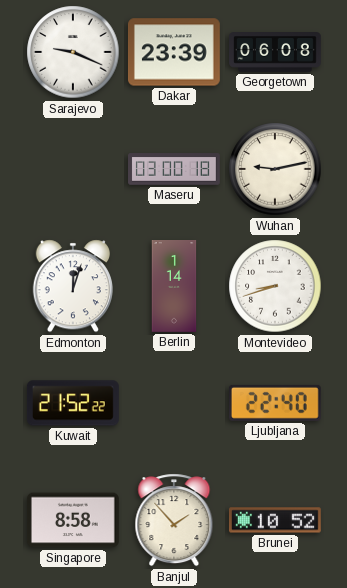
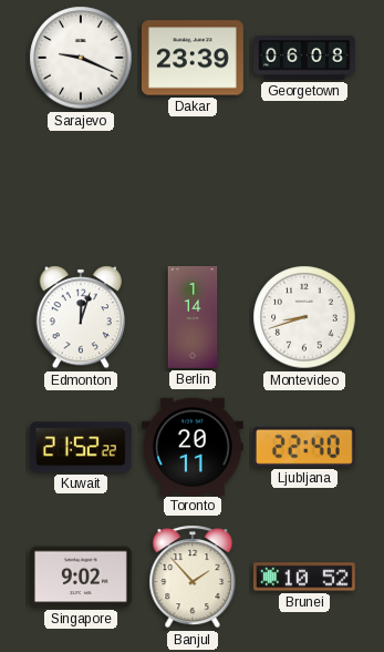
Maseru: 03:00 -> none
Wuhan: 9:13 -> none
Toronto: none -> 20:11
Singapore: 8:58 -> 9:02
